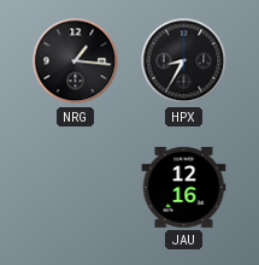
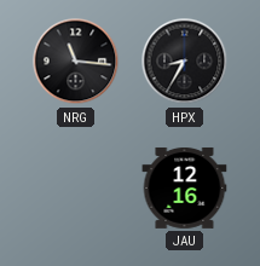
NRG: 1:16 -> 11:16
